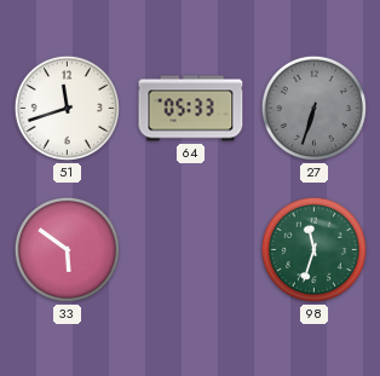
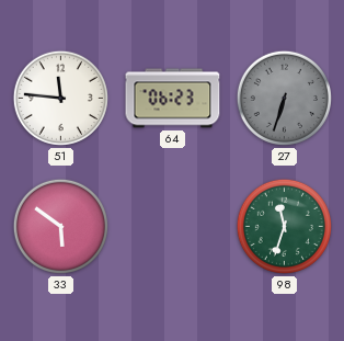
51: 11:42 -> 11:46
64: 05:33 -> 06:23
